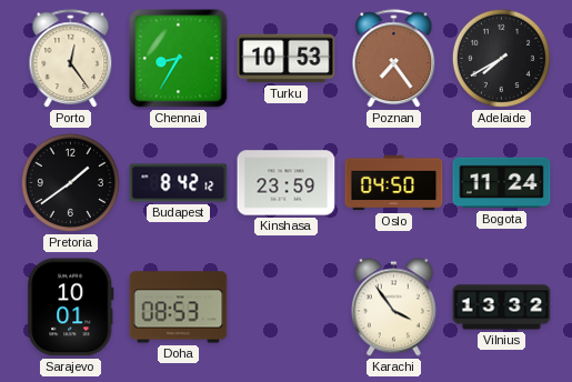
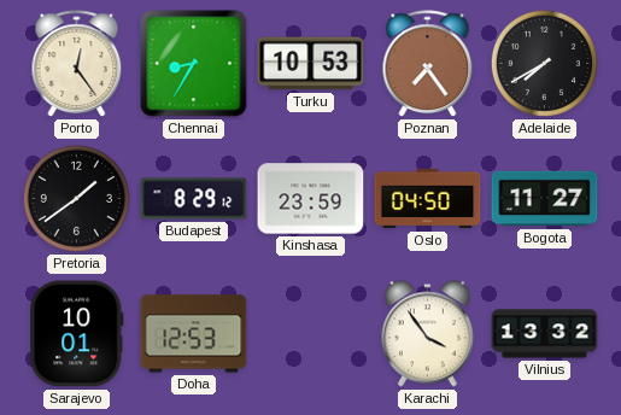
Budapest: 8:42 -> 8:29
Bogota: 11:24 -> 11:27
Doha: 08:53 -> 12:53
